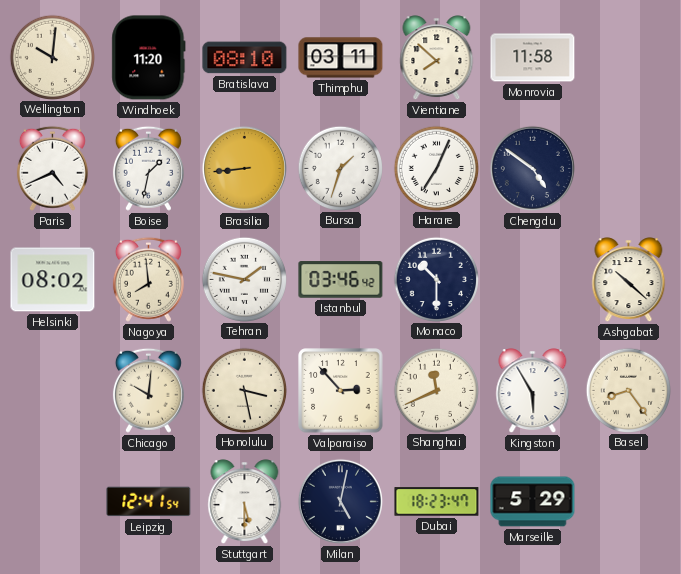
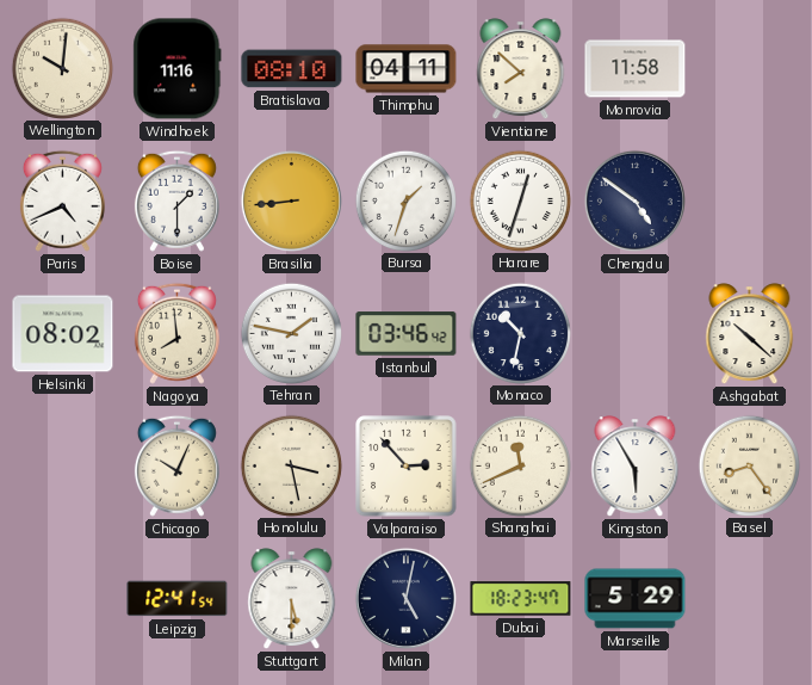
Windhoek: 11:20 -> 11:16
Thimphu: 03:11 -> 04:11
Boise: 1:32 -> 1:30
Harare: 7:04 -> 12:33
Monaco: 10:30 -> 10:32
Chicago: 10:01 -> 10:04
